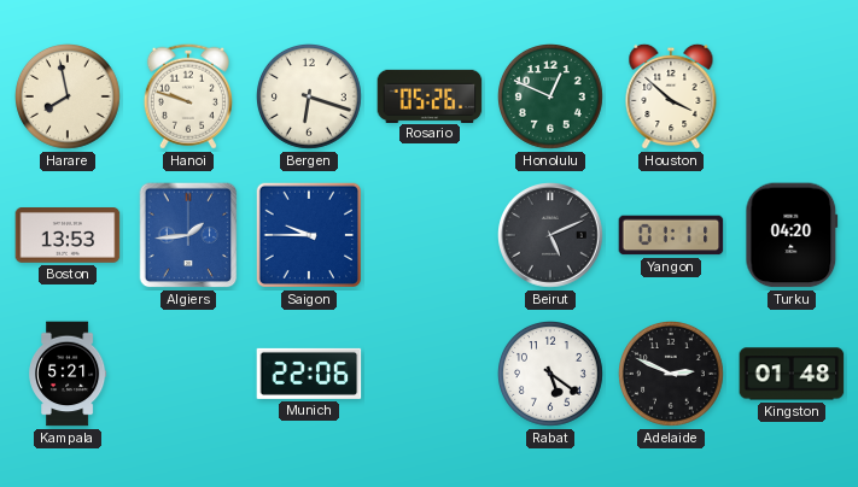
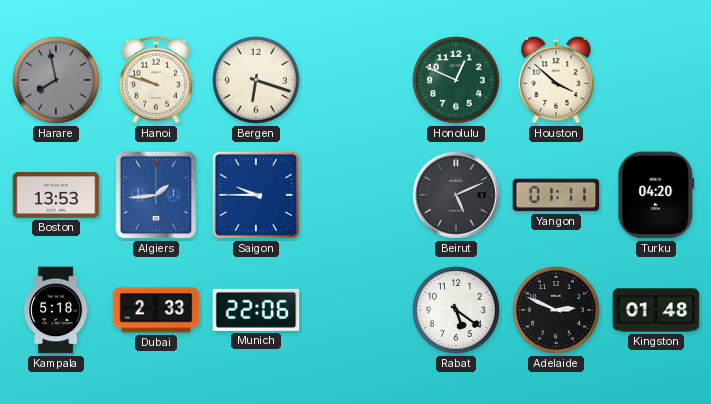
Harare dial: cream -> grey
Rosario: 05:26 -> none
Kampala: 5:21 -> 5:18
Dubai: none -> 2:33
